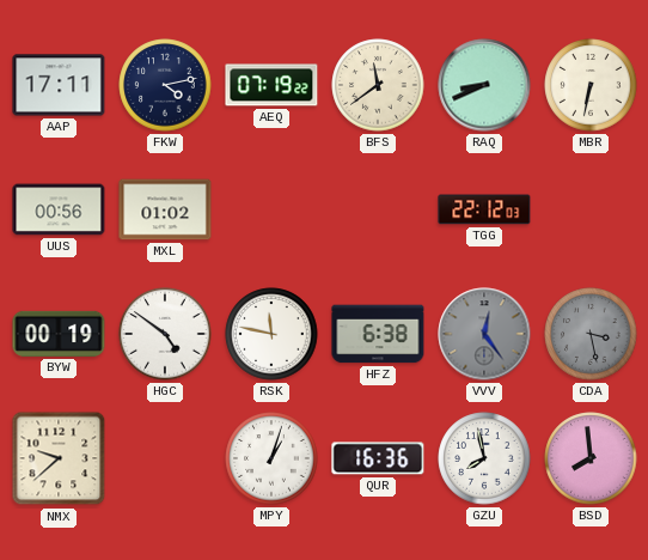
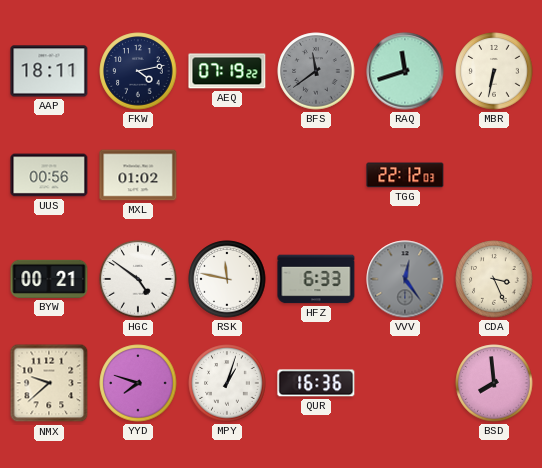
AAP: 17:11 -> 18:11
BFS dial: cream -> grey
RAQ: 8:41 -> 11:42
BYW: 00:19 -> 00:21
HFZ: 6:38 -> 6:33
CDA: 3:28 -> 3:26
CDA dial: grey -> cream
YYD: none -> 7:48
GZU: 7:58 -> none
